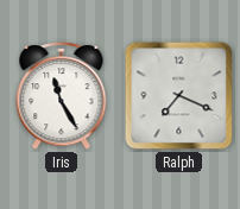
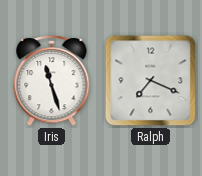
Iris: 11:25 -> 11:27
